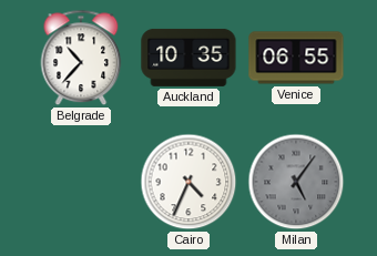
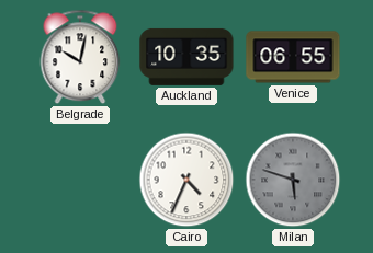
Belgrade: 10:37 -> 10:02
Milan: 5:06 -> 5:48
